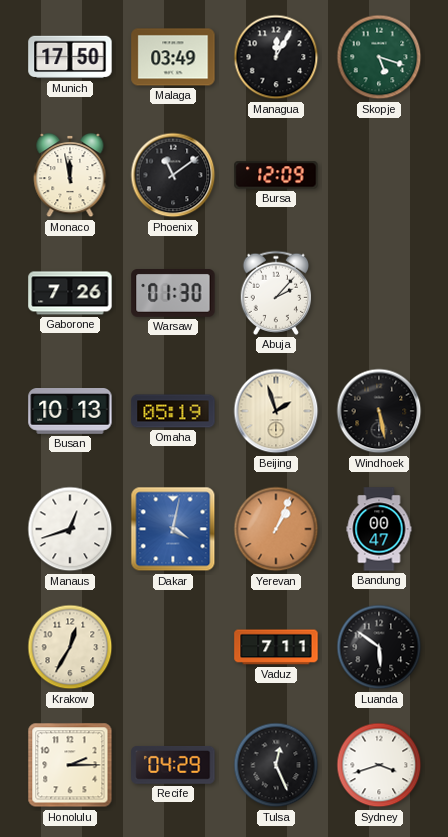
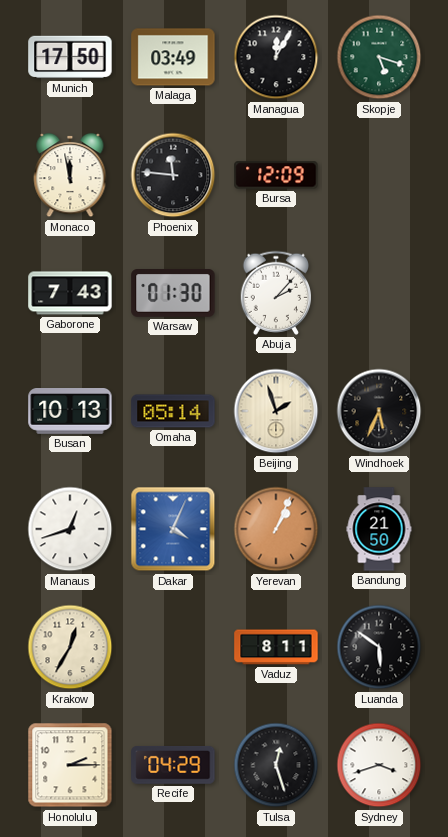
Phoenix: 11:09 -> 11:46
Gaborone: 7:26 -> 7:43
Omaha: 05:19 -> 05:14
Windhoek: 5:28 -> 5:34
Dakar: 4:02 -> 4:04
Bandung: 00:47 -> 21:50
Vaduz: 7:11 -> 8:11
Tulsa: 12:26 -> 12:27
